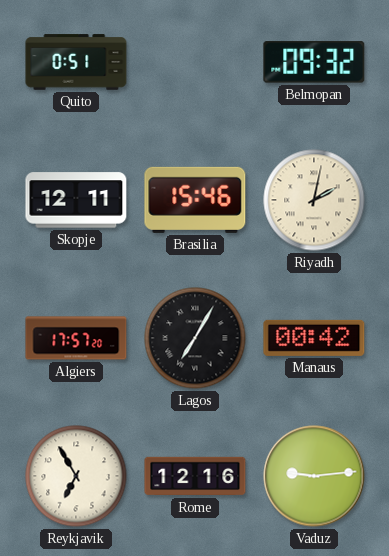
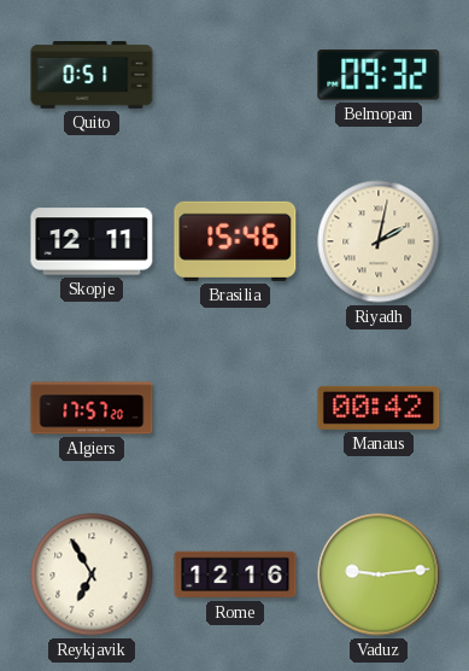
Lagos: 7:05 -> none
